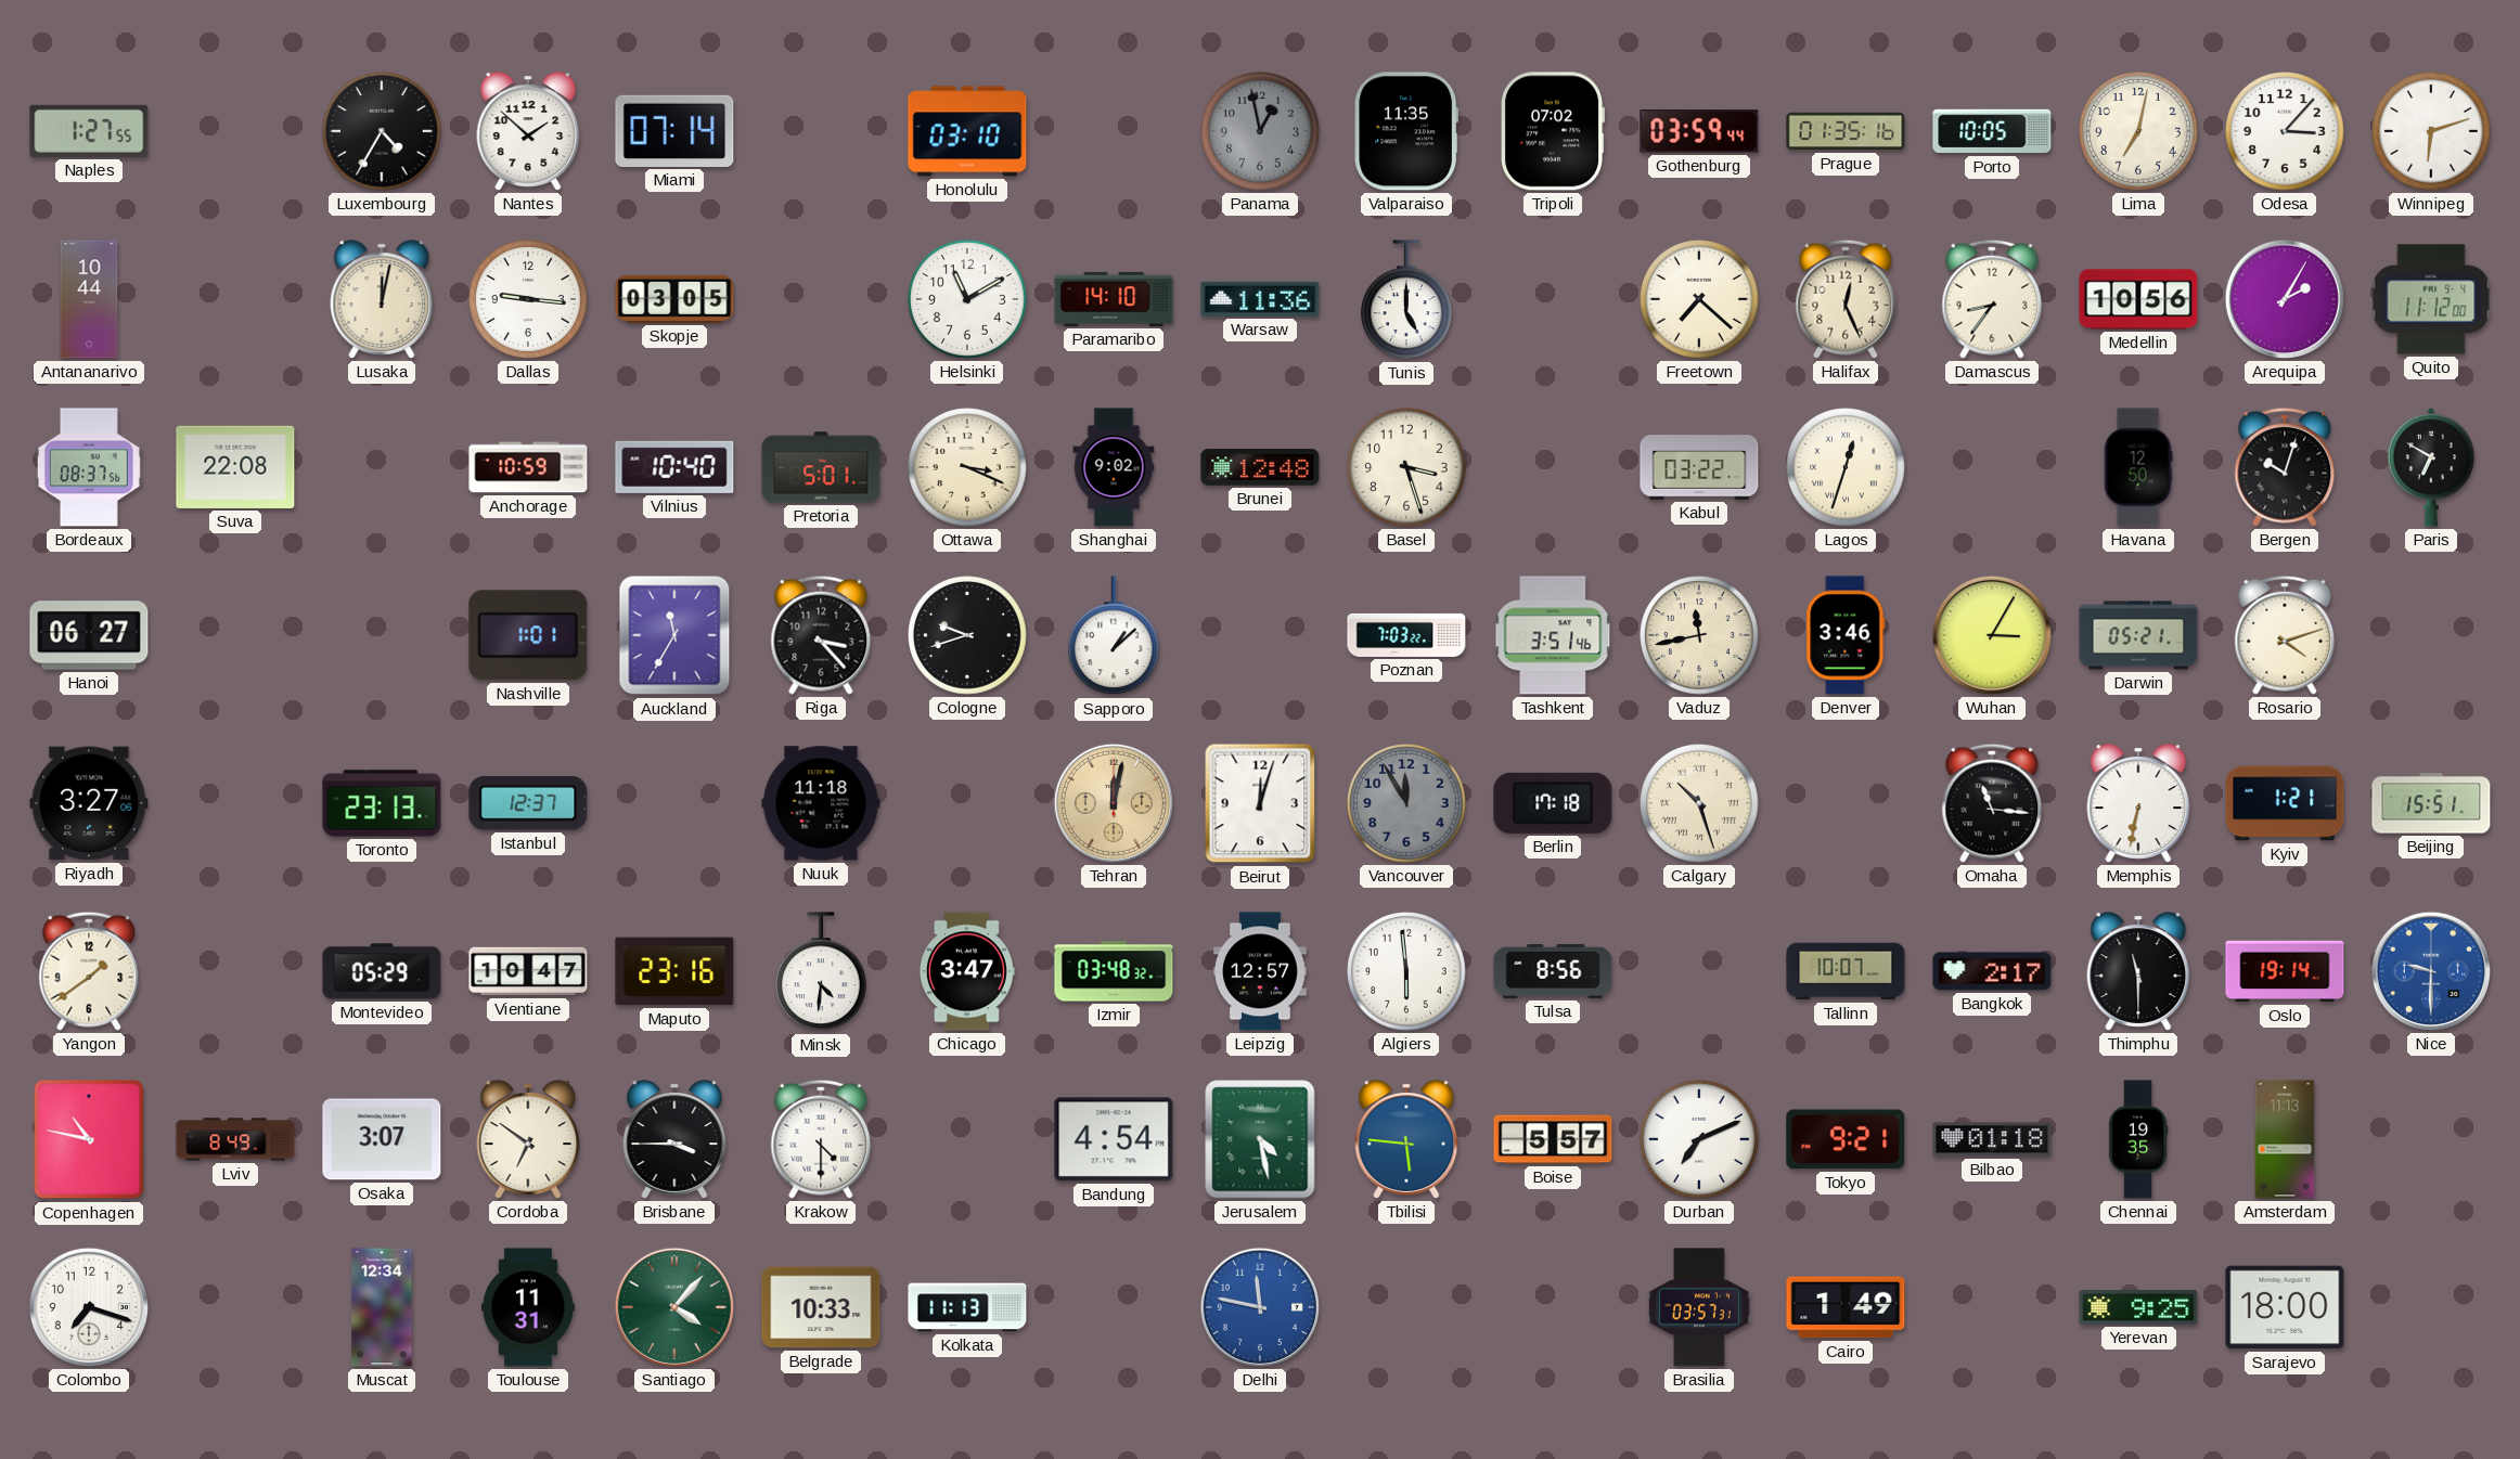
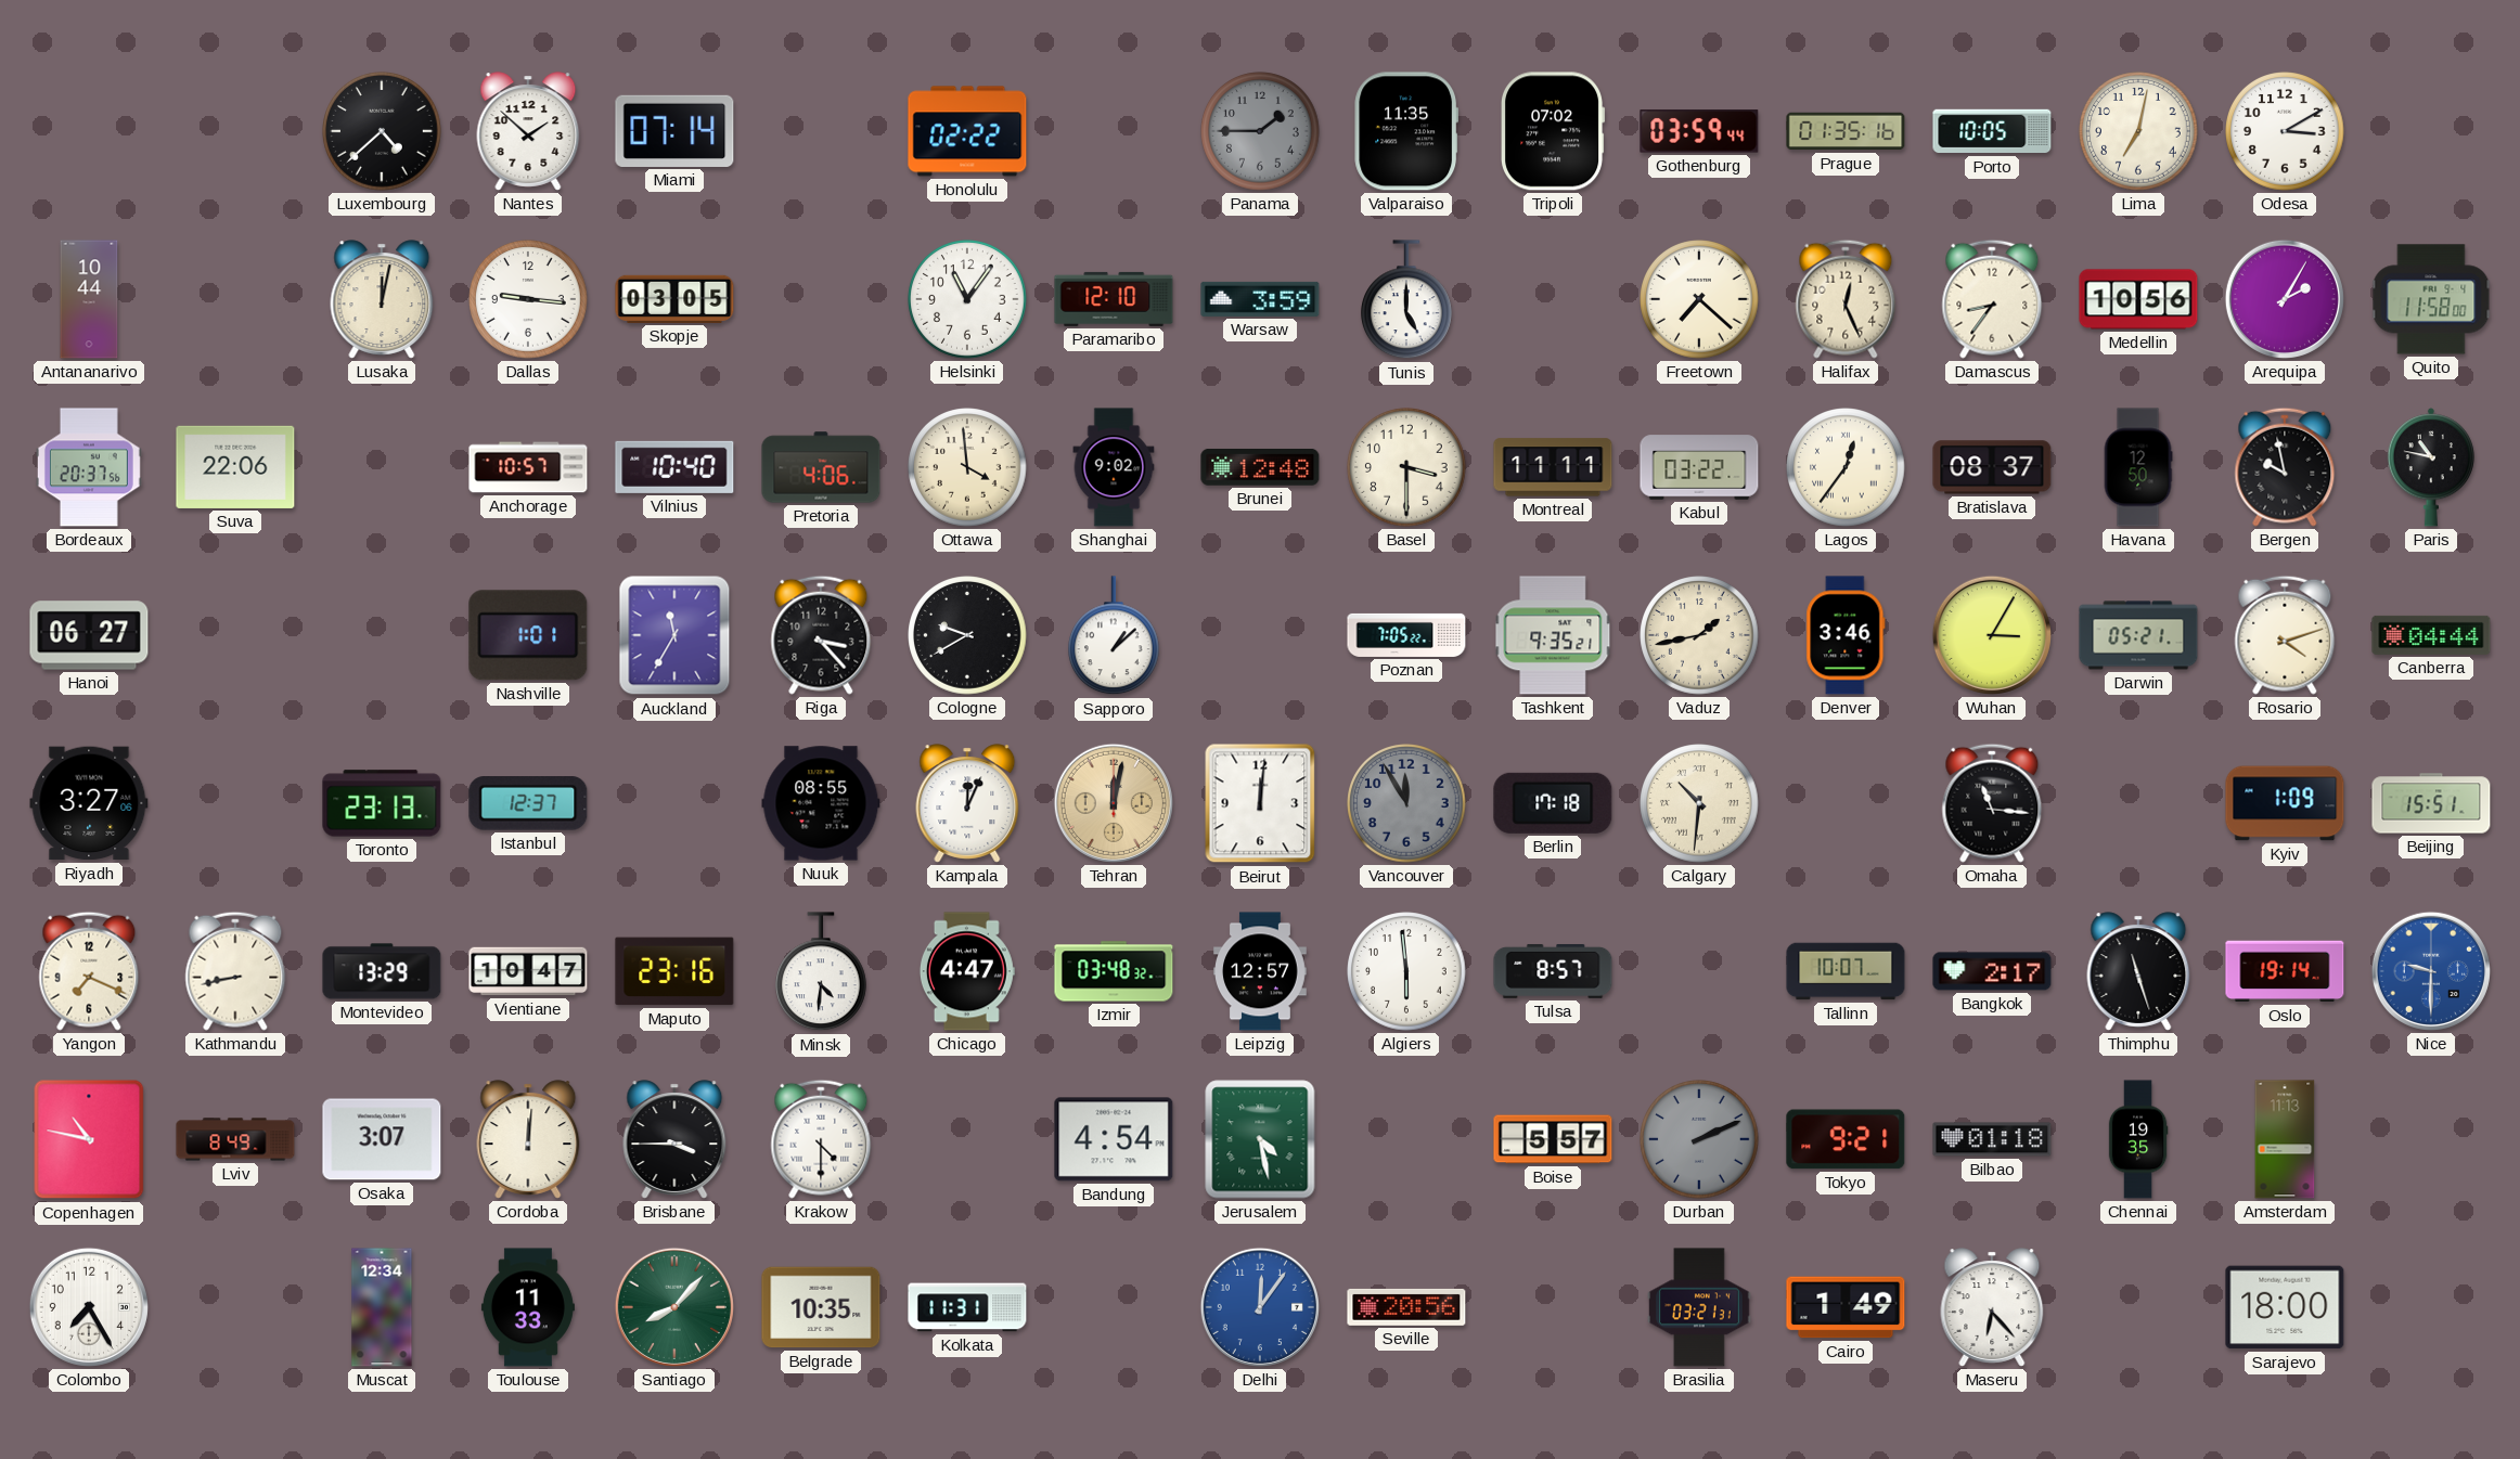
Naples: 1:27 -> none
Luxembourg: 4:35 -> 4:38
Honolulu: 03:10 -> 02:22
Panama: 12:58 -> 1:45
Odesa: 3:07 -> 3:10
Winnipeg: 6:12 -> none
Helsinki: 11:10 -> 11:06
Paramaribo: 14:10 -> 12:10
Warsaw: 11:36 -> 3:59
Quito: 11:12 -> 11:58
Bordeaux: 08:37 -> 20:37
Suva: 22:08 -> 22:06
Anchorage: 10:59 -> 10:57
Pretoria: 5:01 -> 4:06
Ottawa: 3:19 -> 3:59
Basel: 3:27 -> 3:30
Montreal: none -> 11:11
Lagos: 12:33 -> 12:36
Bratislava: none -> 08:37
Bergen: 10:03 -> 9:58
Paris: 6:50 -> 10:47
Cologne: 9:42 -> 9:40
Poznan: 7:03 -> 7:05
Tashkent: 3:51 -> 9:35
Vaduz: 11:43 -> 1:43
Canberra: none -> 04:44
Nuuk: 11:18 -> 08:55
Kampala: none -> 12:04
Beirut: 12:03 -> 12:01
Calgary: 10:27 -> 10:31
Memphis: 6:32 -> none
Kyiv: 1:21 -> 1:09
Yangon: 1:39 -> 7:19
Kathmandu: none -> 8:43
Montevideo: 05:29 -> 13:29
Chicago: 3:47 -> 4:47
Tulsa: 8:56 -> 8:57
Thimphu: 11:30 -> 11:27
Cordoba: 6:51 -> 12:01
Tbilisi: 5:46 -> none
Durban: 7:11 -> 2:11
Durban dial: white -> grey
Colombo: 7:18 -> 7:25
Toulouse: 11:31 -> 11:33
Santiago: 4:07 -> 8:07
Belgrade: 10:33 -> 10:35
Kolkata: 11:13 -> 11:31
Delhi: 11:47 -> 12:06
Seville: none -> 20:56
Brasilia: 03:57 -> 03:21
Maseru: none -> 6:23
Yerevan: 9:25 -> none
